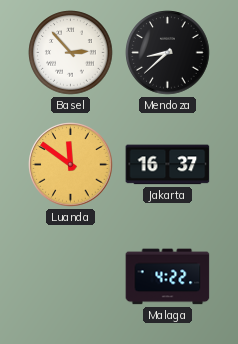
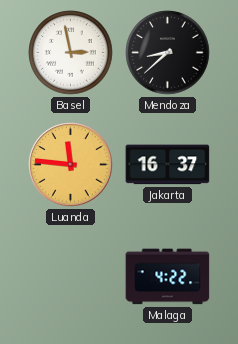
Basel: 2:53 -> 2:58
Luanda: 11:51 -> 11:46
